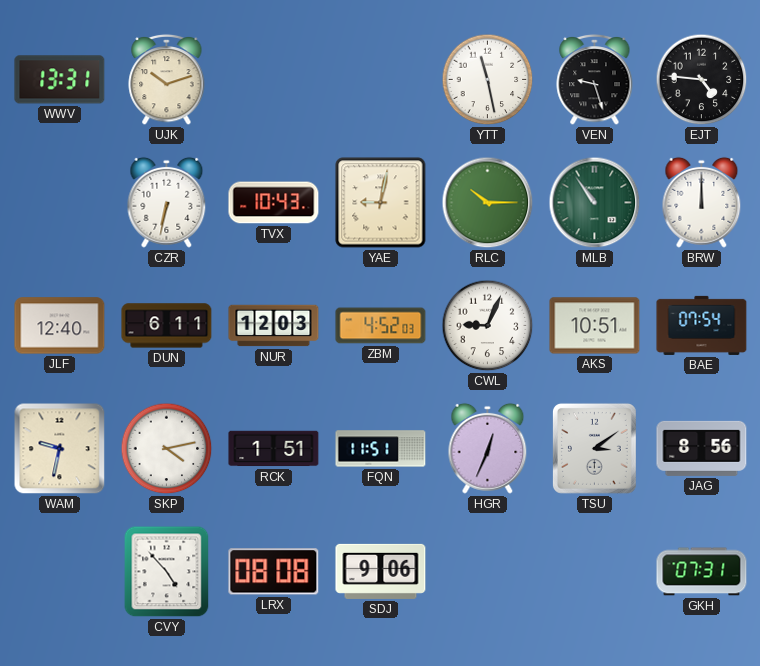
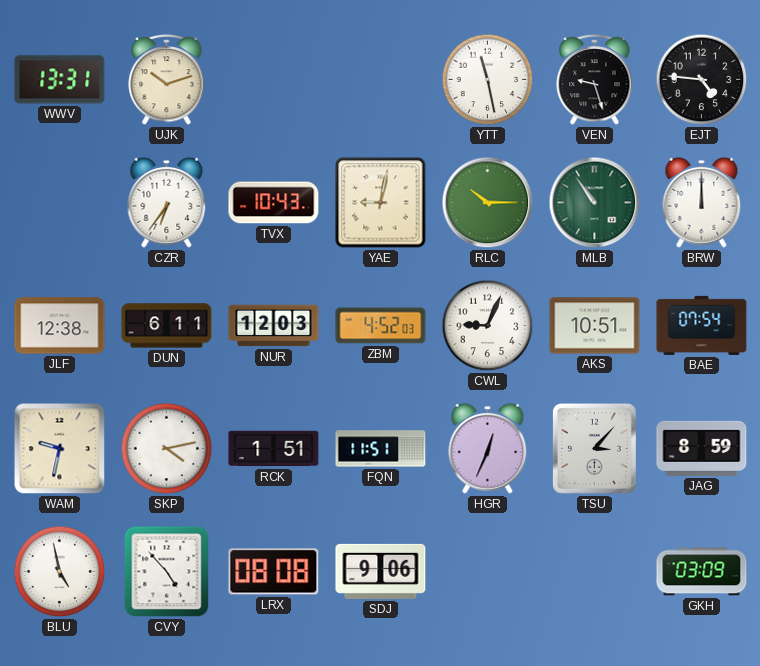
CZR: 6:32 -> 6:36
JLF: 12:40 -> 12:38
TSU: 3:09 -> 3:07
JAG: 8:56 -> 8:59
BLU: none -> 4:58
GKH: 07:31 -> 03:09
